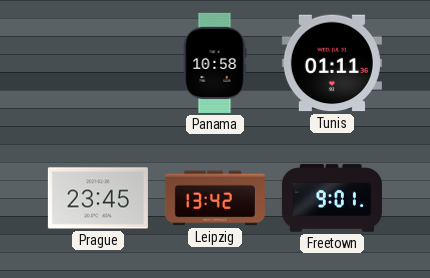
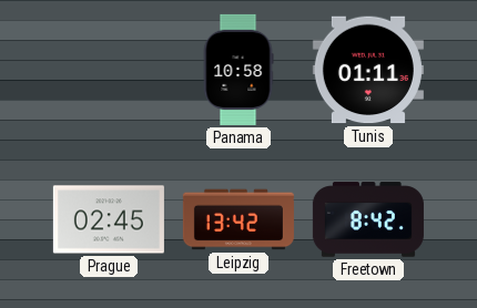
Prague: 23:45 -> 02:45
Freetown: 9:01 -> 8:42
